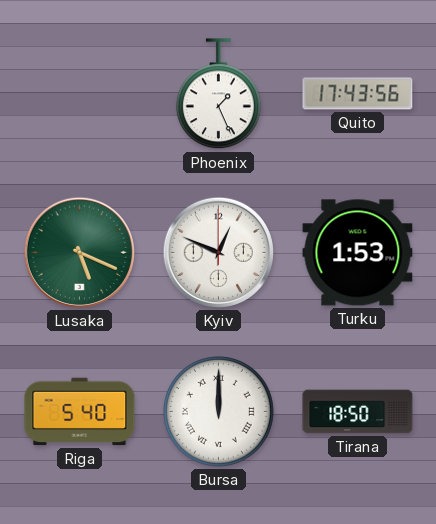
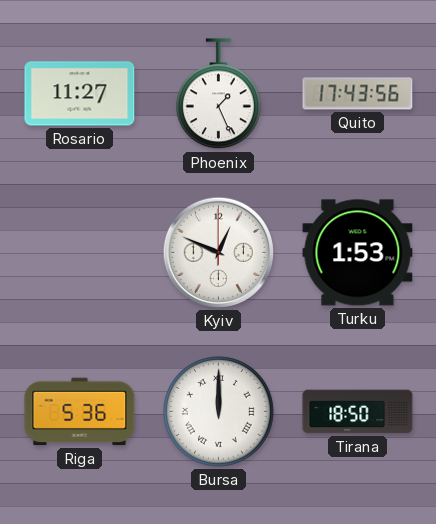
Rosario: none -> 11:27
Lusaka: 5:19 -> none
Riga: 5:40 -> 5:36
